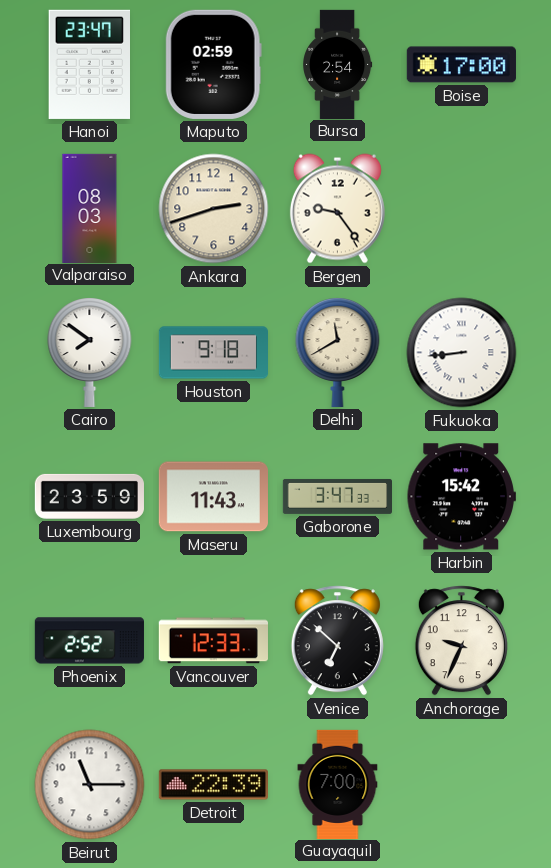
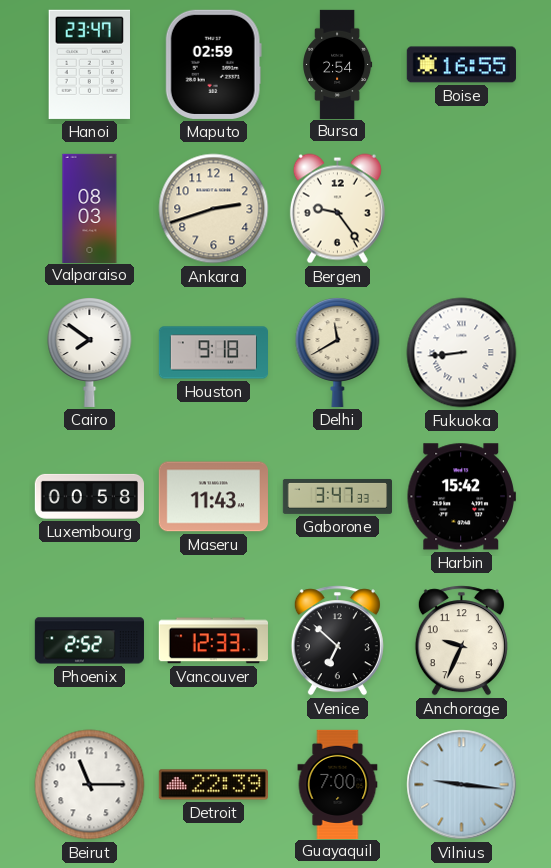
Boise: 17:00 -> 16:55
Luxembourg: 23:59 -> 00:58
Vilnius: none -> 9:16
